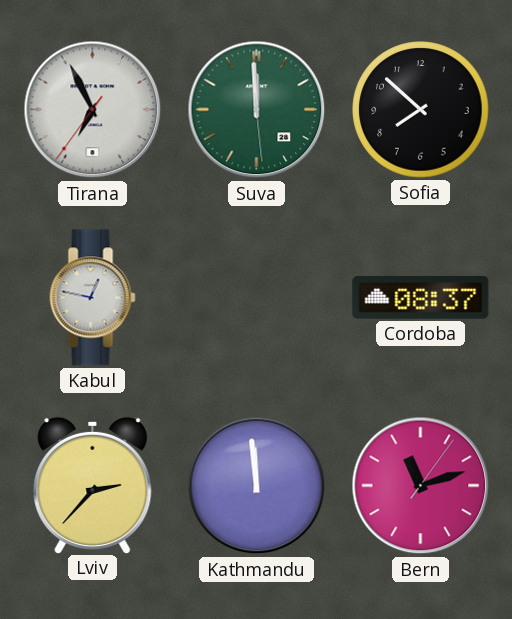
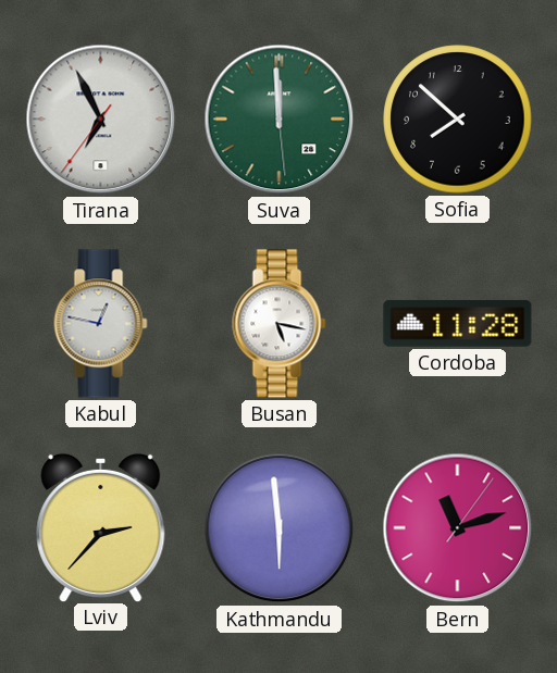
Busan: none -> 5:17
Cordoba: 08:37 -> 11:28
Kathmandu: 11:59 -> 5:59
